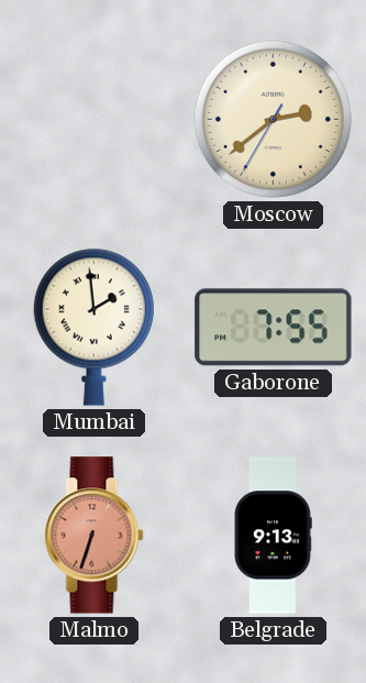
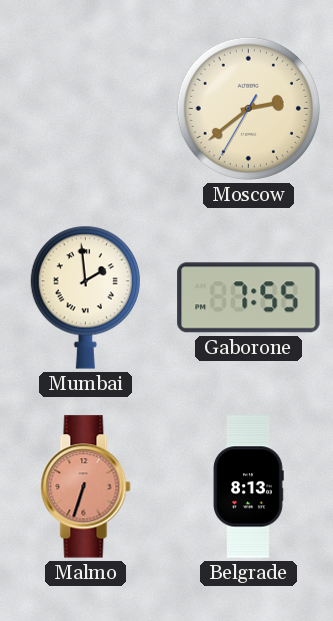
Belgrade: 9:13 -> 8:13
